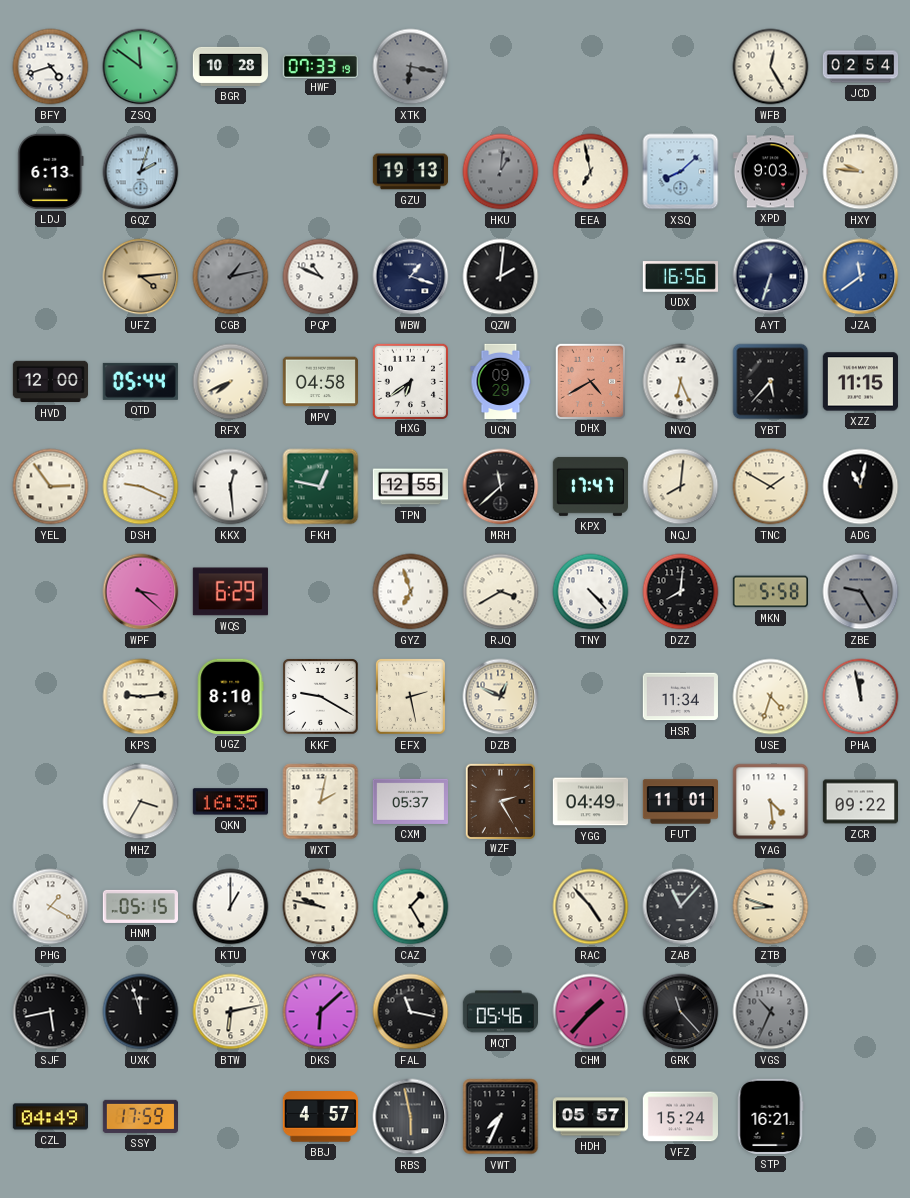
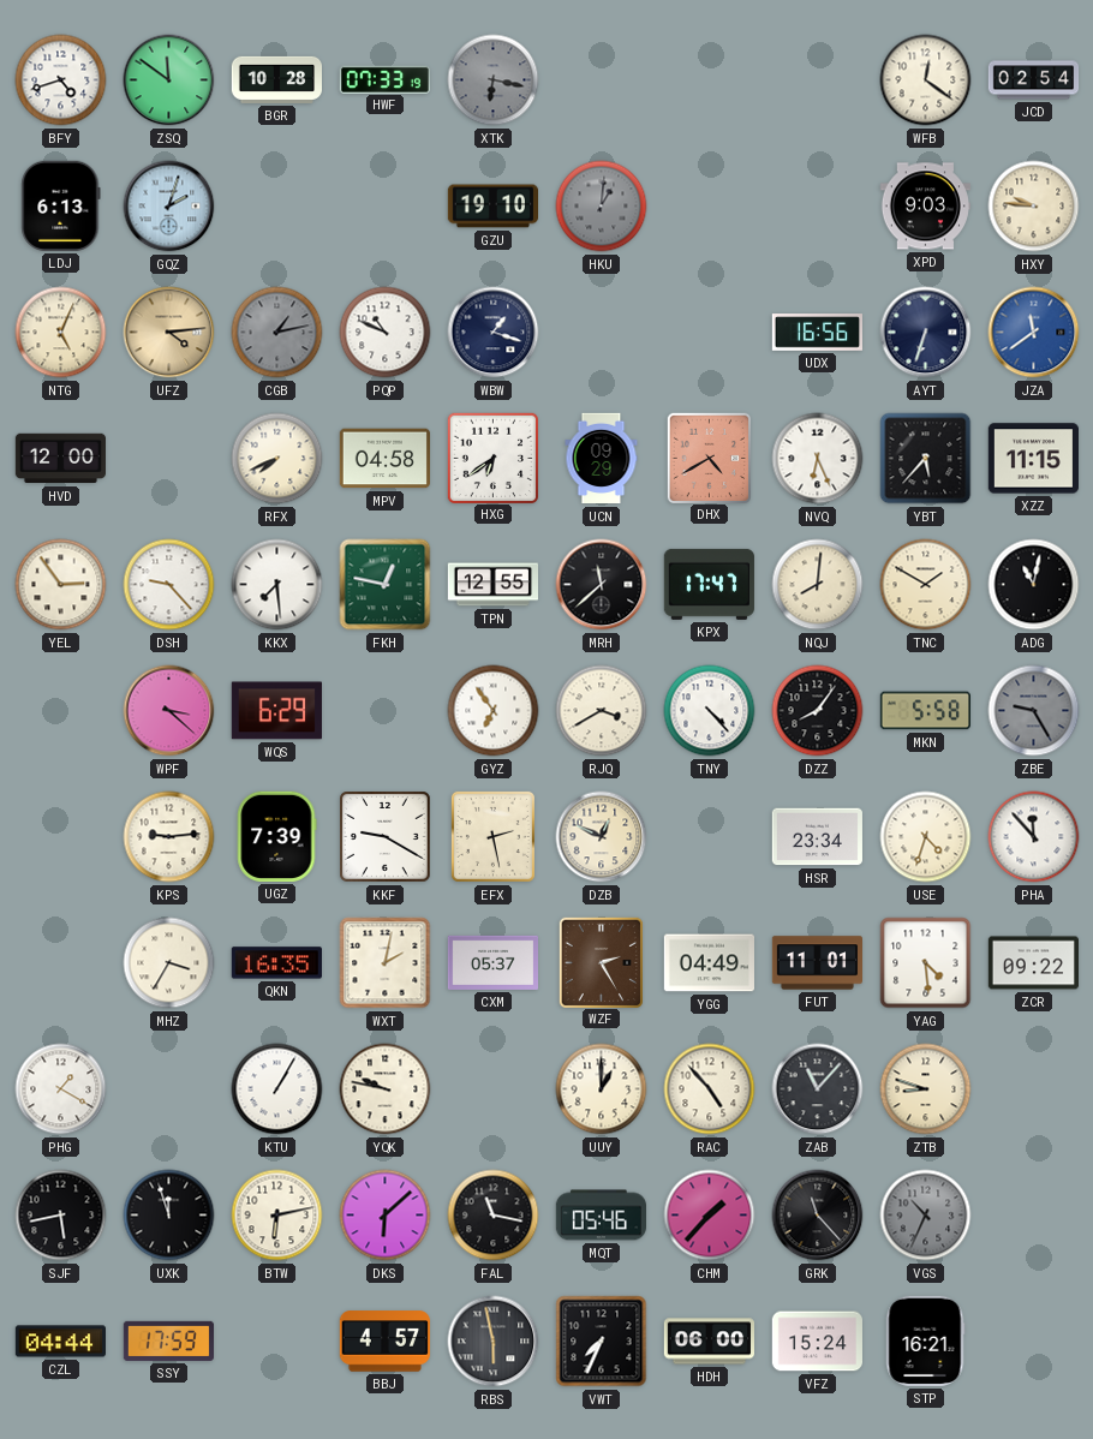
WFB: 12:25 -> 12:21
GZU: 19:13 -> 19:10
EEA: 6:58 -> none
XSQ: 8:08 -> none
NTG: none -> 5:04
QZW: 2:01 -> none
QTD: 05:44 -> none
DSH: 9:19 -> 9:23
KKX: 12:29 -> 7:29
GYZ: 6:57 -> 6:54
DZZ: 8:01 -> 8:06
UGZ: 8:10 -> 7:39
HSR: 11:34 -> 23:34
PHA: 11:58 -> 11:53
HNM: 05:15 -> none
KTU: 1:00 -> 1:05
CAZ: 1:25 -> none
UUY: none -> 1:00
CZL: 04:49 -> 04:44
HDH: 05:57 -> 06:00
